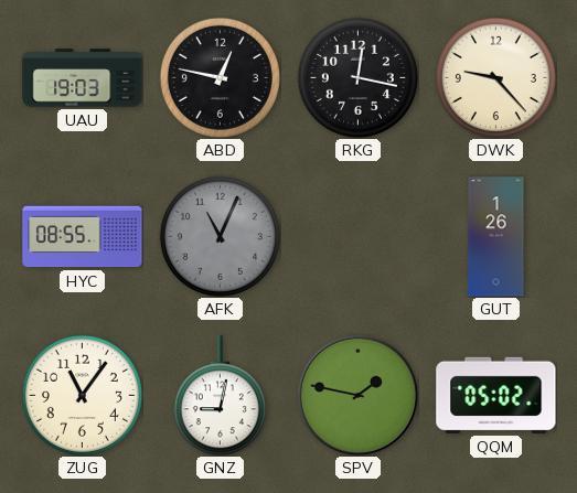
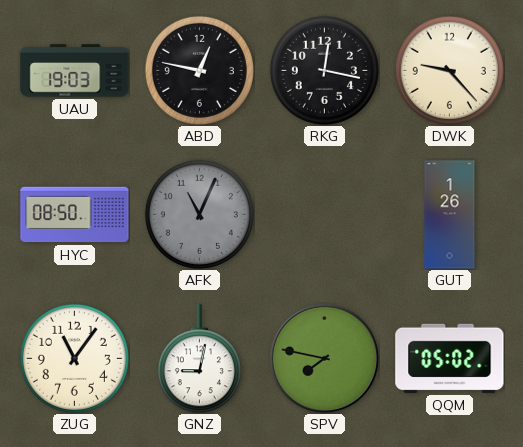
HYC: 08:55 -> 08:50
SPV: 1:47 -> 7:47
